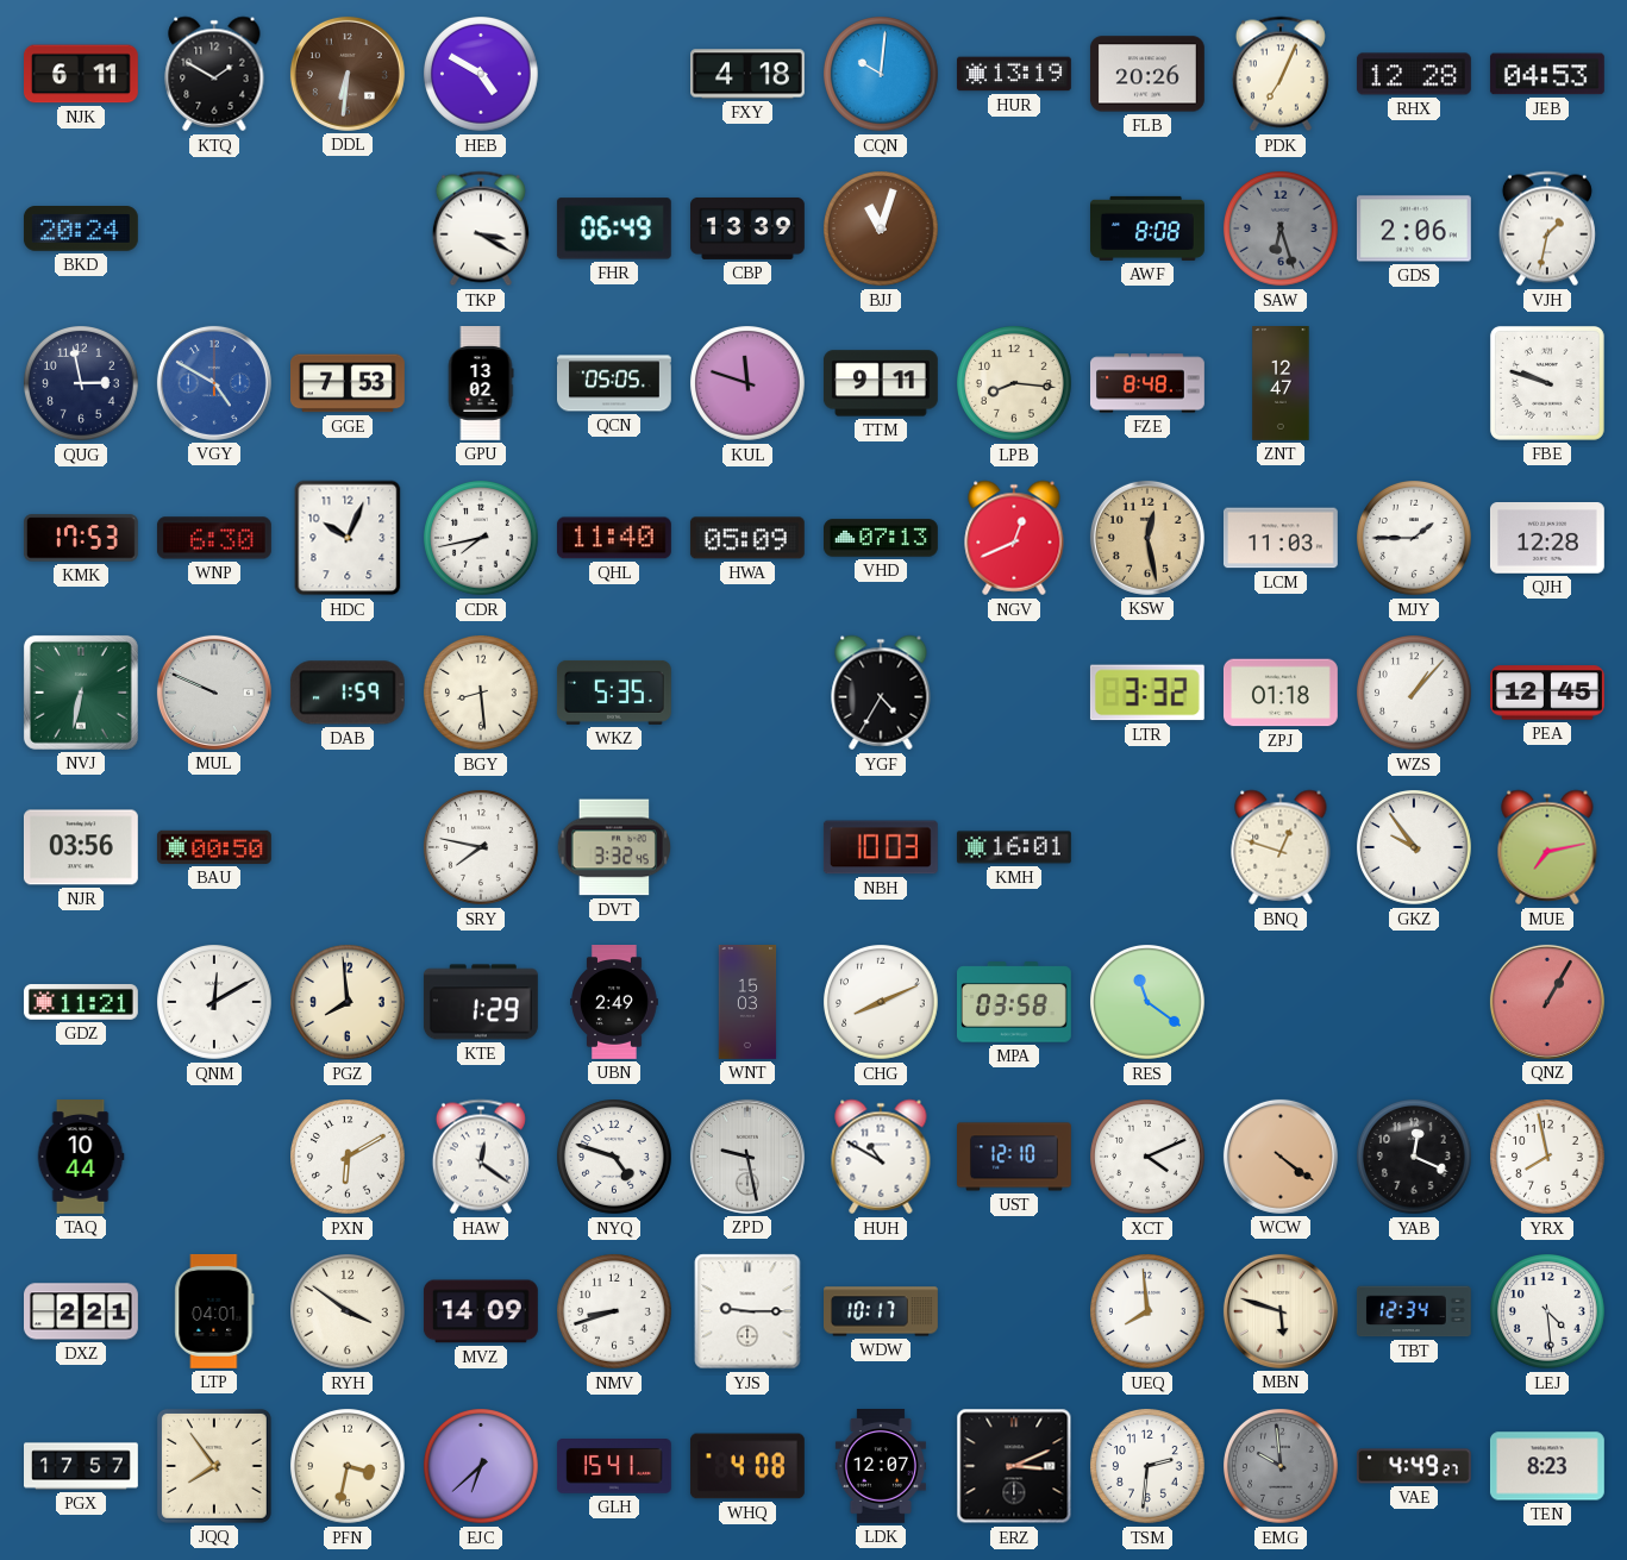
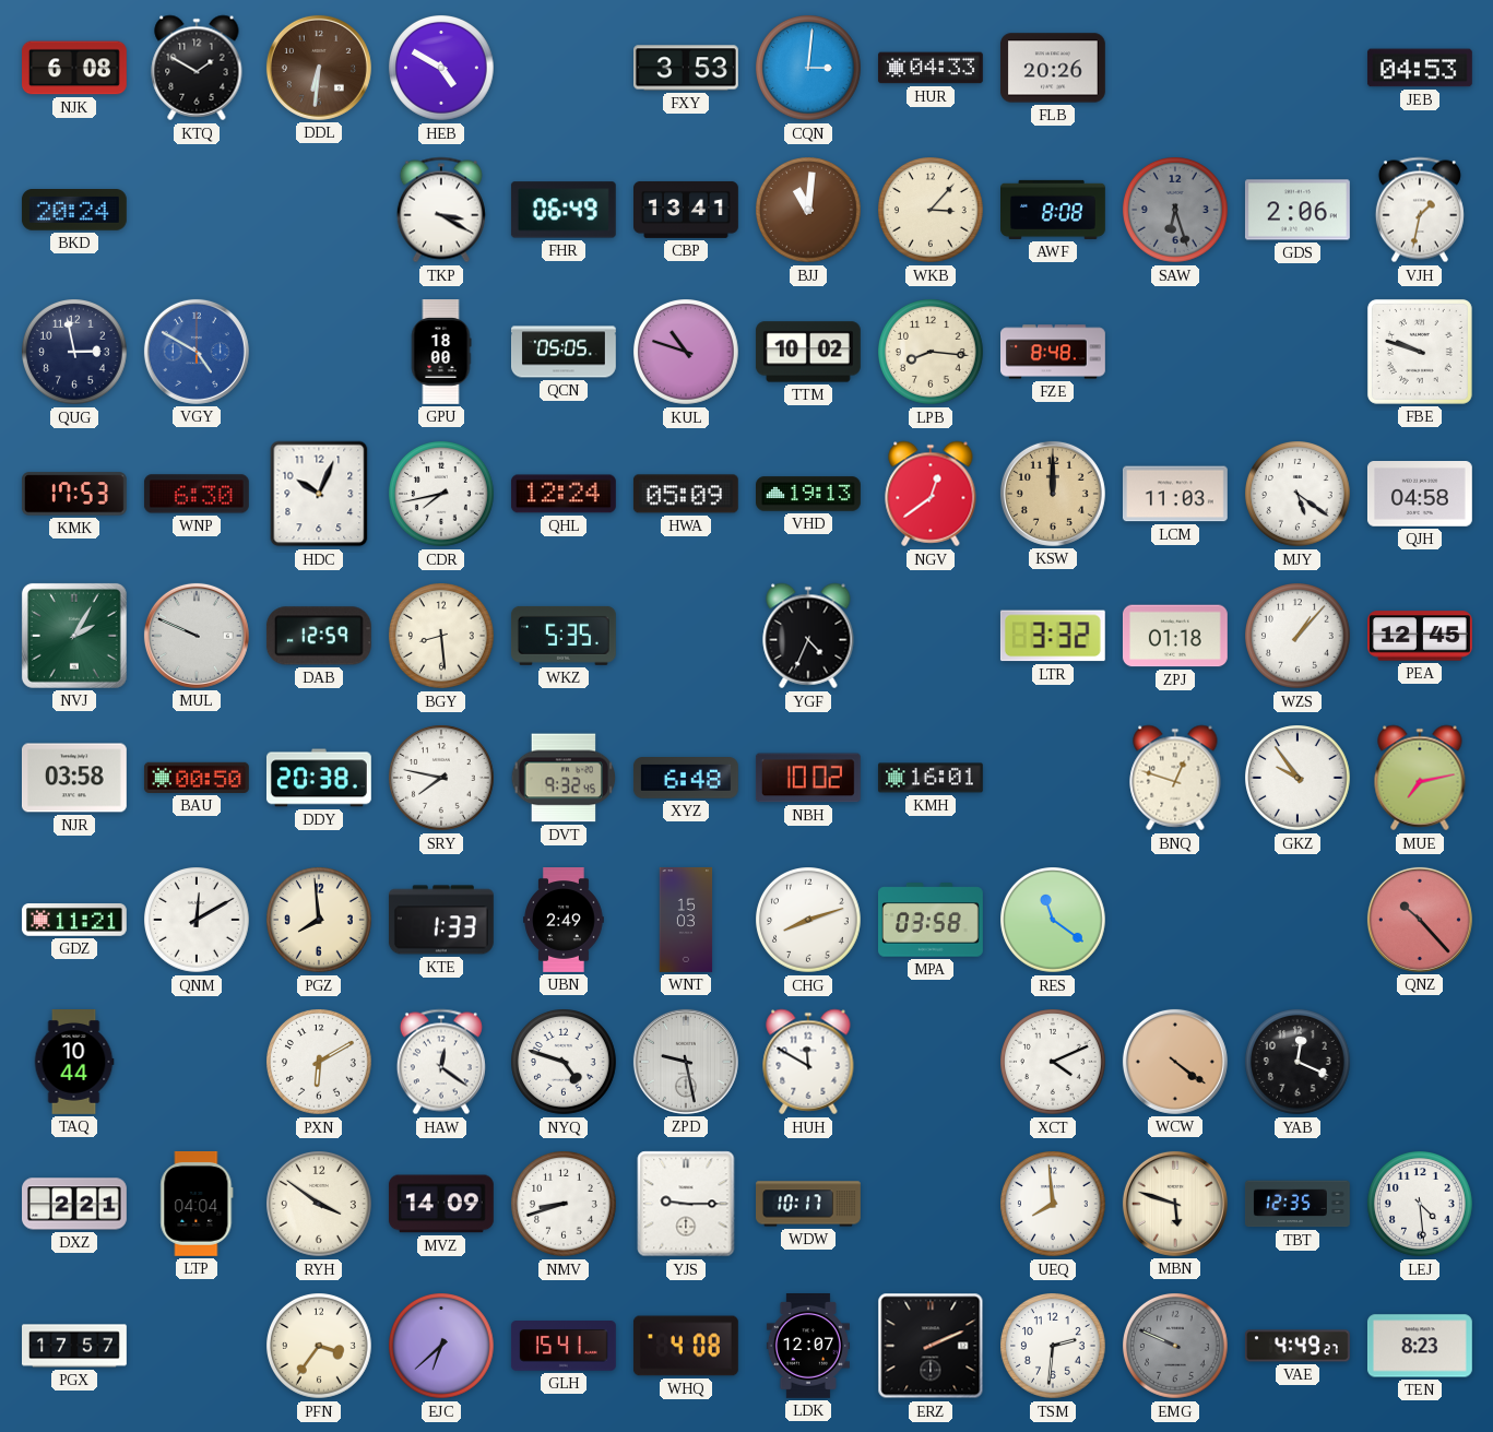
NJK: 6:11 -> 6:08
FXY: 4:18 -> 3:53
CQN: 10:01 -> 3:01
HUR: 13:19 -> 04:33
PDK: 7:04 -> none
RHX: 12:28 -> none
CBP: 13:39 -> 13:41
BJJ: 11:03 -> 11:01
WKB: none -> 3:07
GGE: 7:53 -> none
GPU: 13:02 -> 18:00
KUL: 11:48 -> 10:48
TTM: 9:11 -> 10:02
ZNT: 12:47 -> none
QHL: 11:40 -> 12:24
VHD: 07:13 -> 19:13
NGV: 12:41 -> 12:39
KSW: 12:28 -> 12:00
MJY: 1:45 -> 5:21
QJH: 12:28 -> 04:58
NVJ: 6:32 -> 2:05
DAB: 1:59 -> 12:59
YGF: 4:35 -> 4:34
NJR: 03:56 -> 03:58
DDY: none -> 20:38
DVT: 3:32 -> 9:32
XYZ: none -> 6:48
NBH: 10:03 -> 10:02
KTE: 1:29 -> 1:33
CHG: 8:11 -> 8:12
QNZ: 1:05 -> 10:23
HUH: 10:50 -> 11:50
UST: 12:10 -> none
YRX: 7:58 -> none
LTP: 04:01 -> 04:04
TBT: 12:34 -> 12:35
JQQ: 7:54 -> none
PFN: 3:32 -> 3:36
ERZ: 3:11 -> 2:11
EMG: 9:59 -> 9:49
